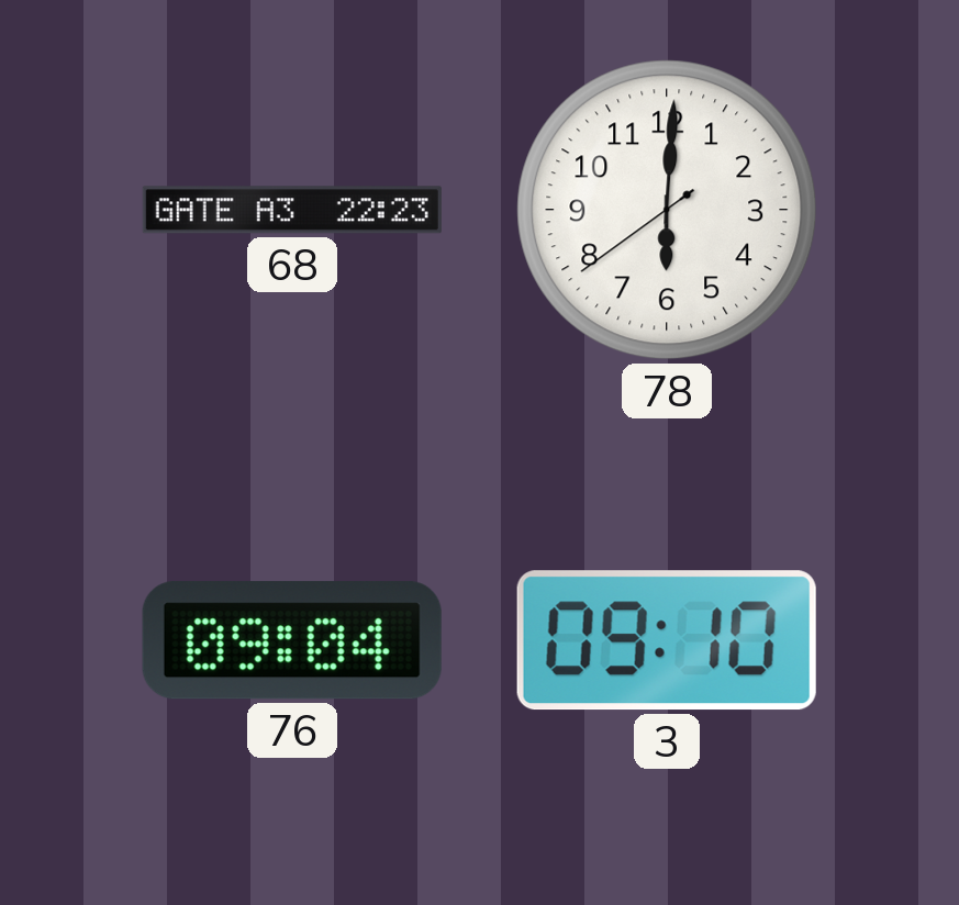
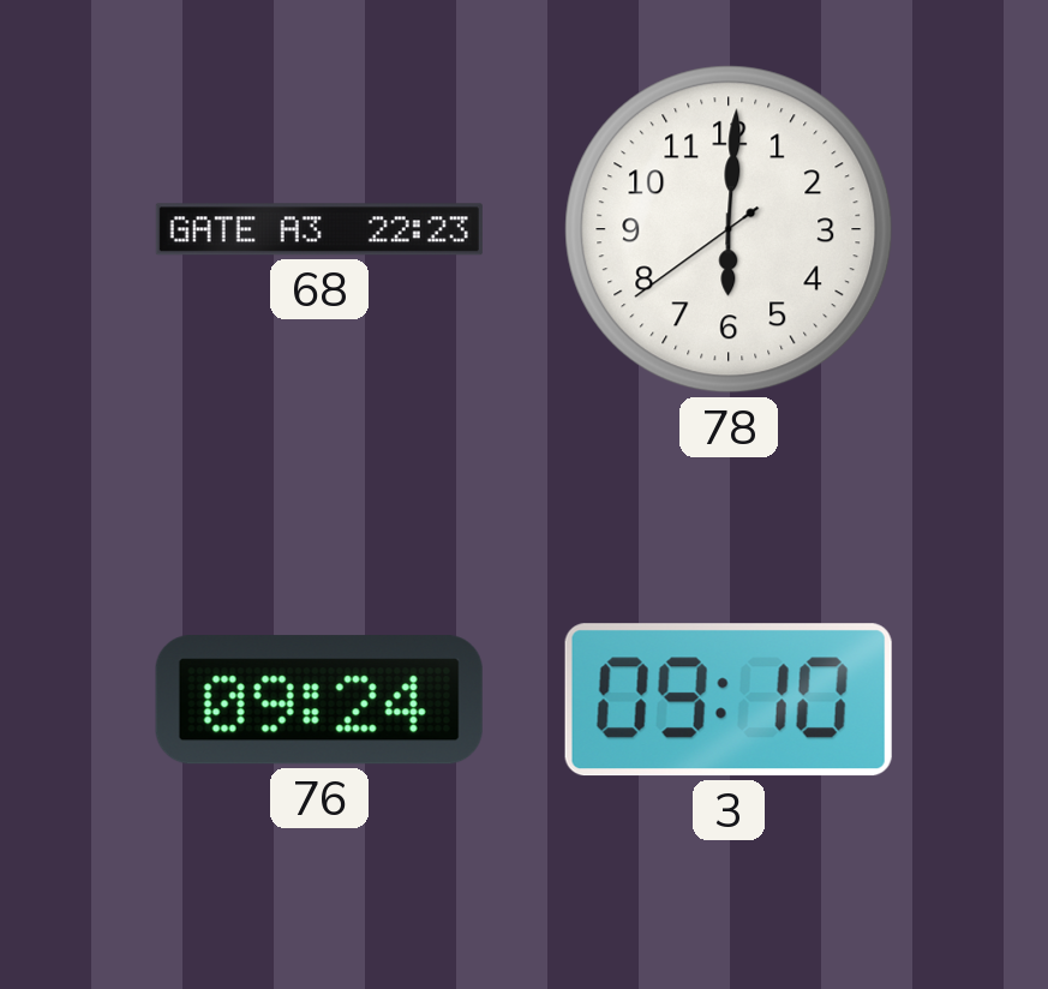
76: 09:04 -> 09:24
